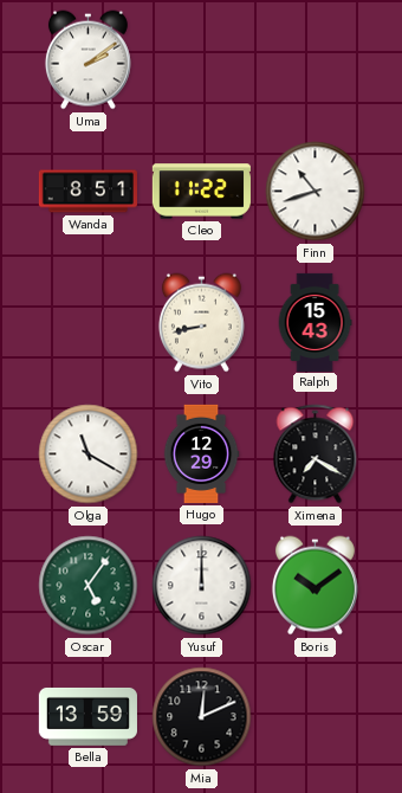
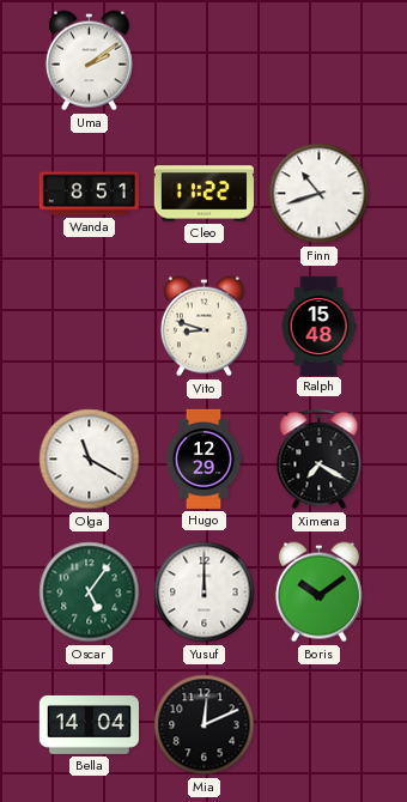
Vito: 8:43 -> 8:48
Ralph: 15:43 -> 15:48
Bella: 13:59 -> 14:04
